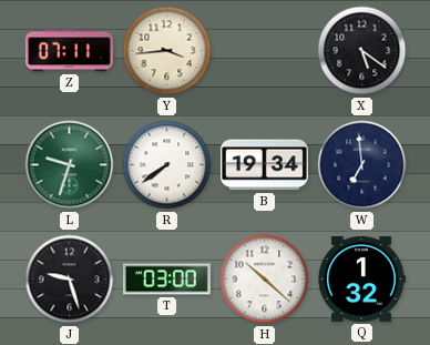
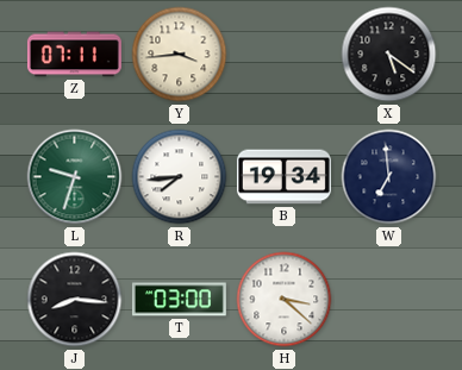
R: 7:39 -> 7:44
J: 9:27 -> 8:16
H: 10:22 -> 3:22
Q: 1:32 -> none
